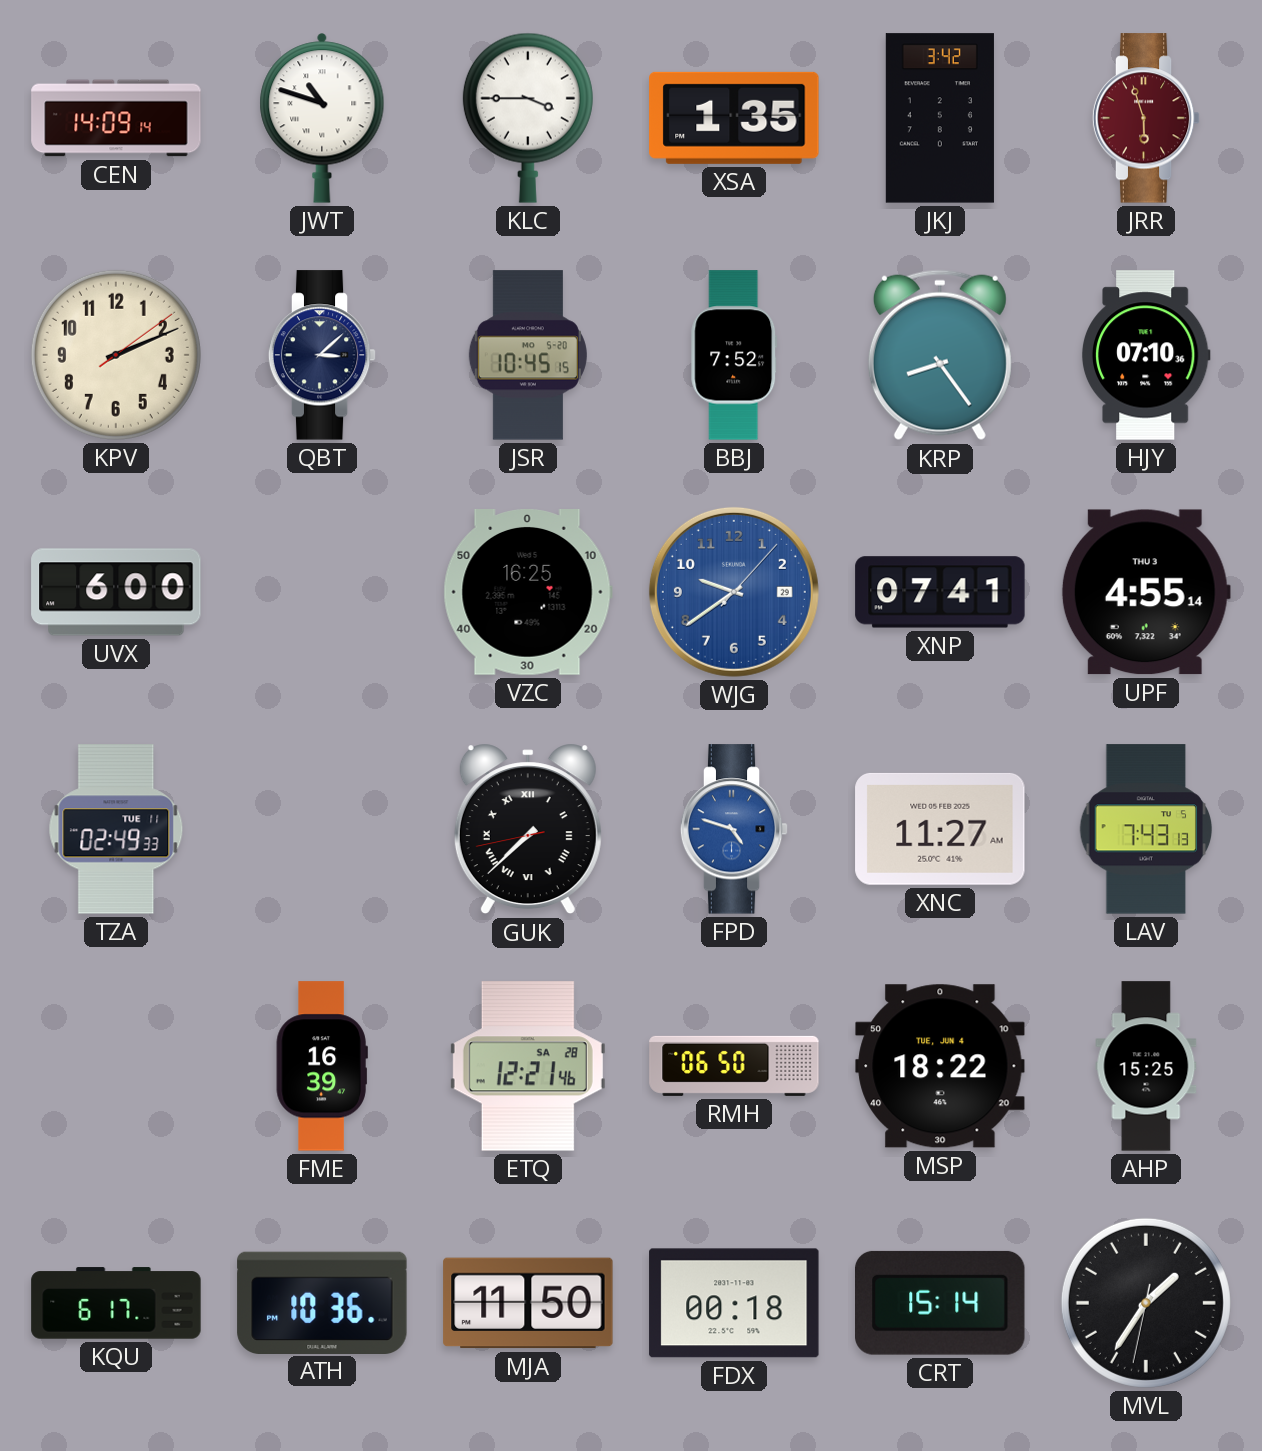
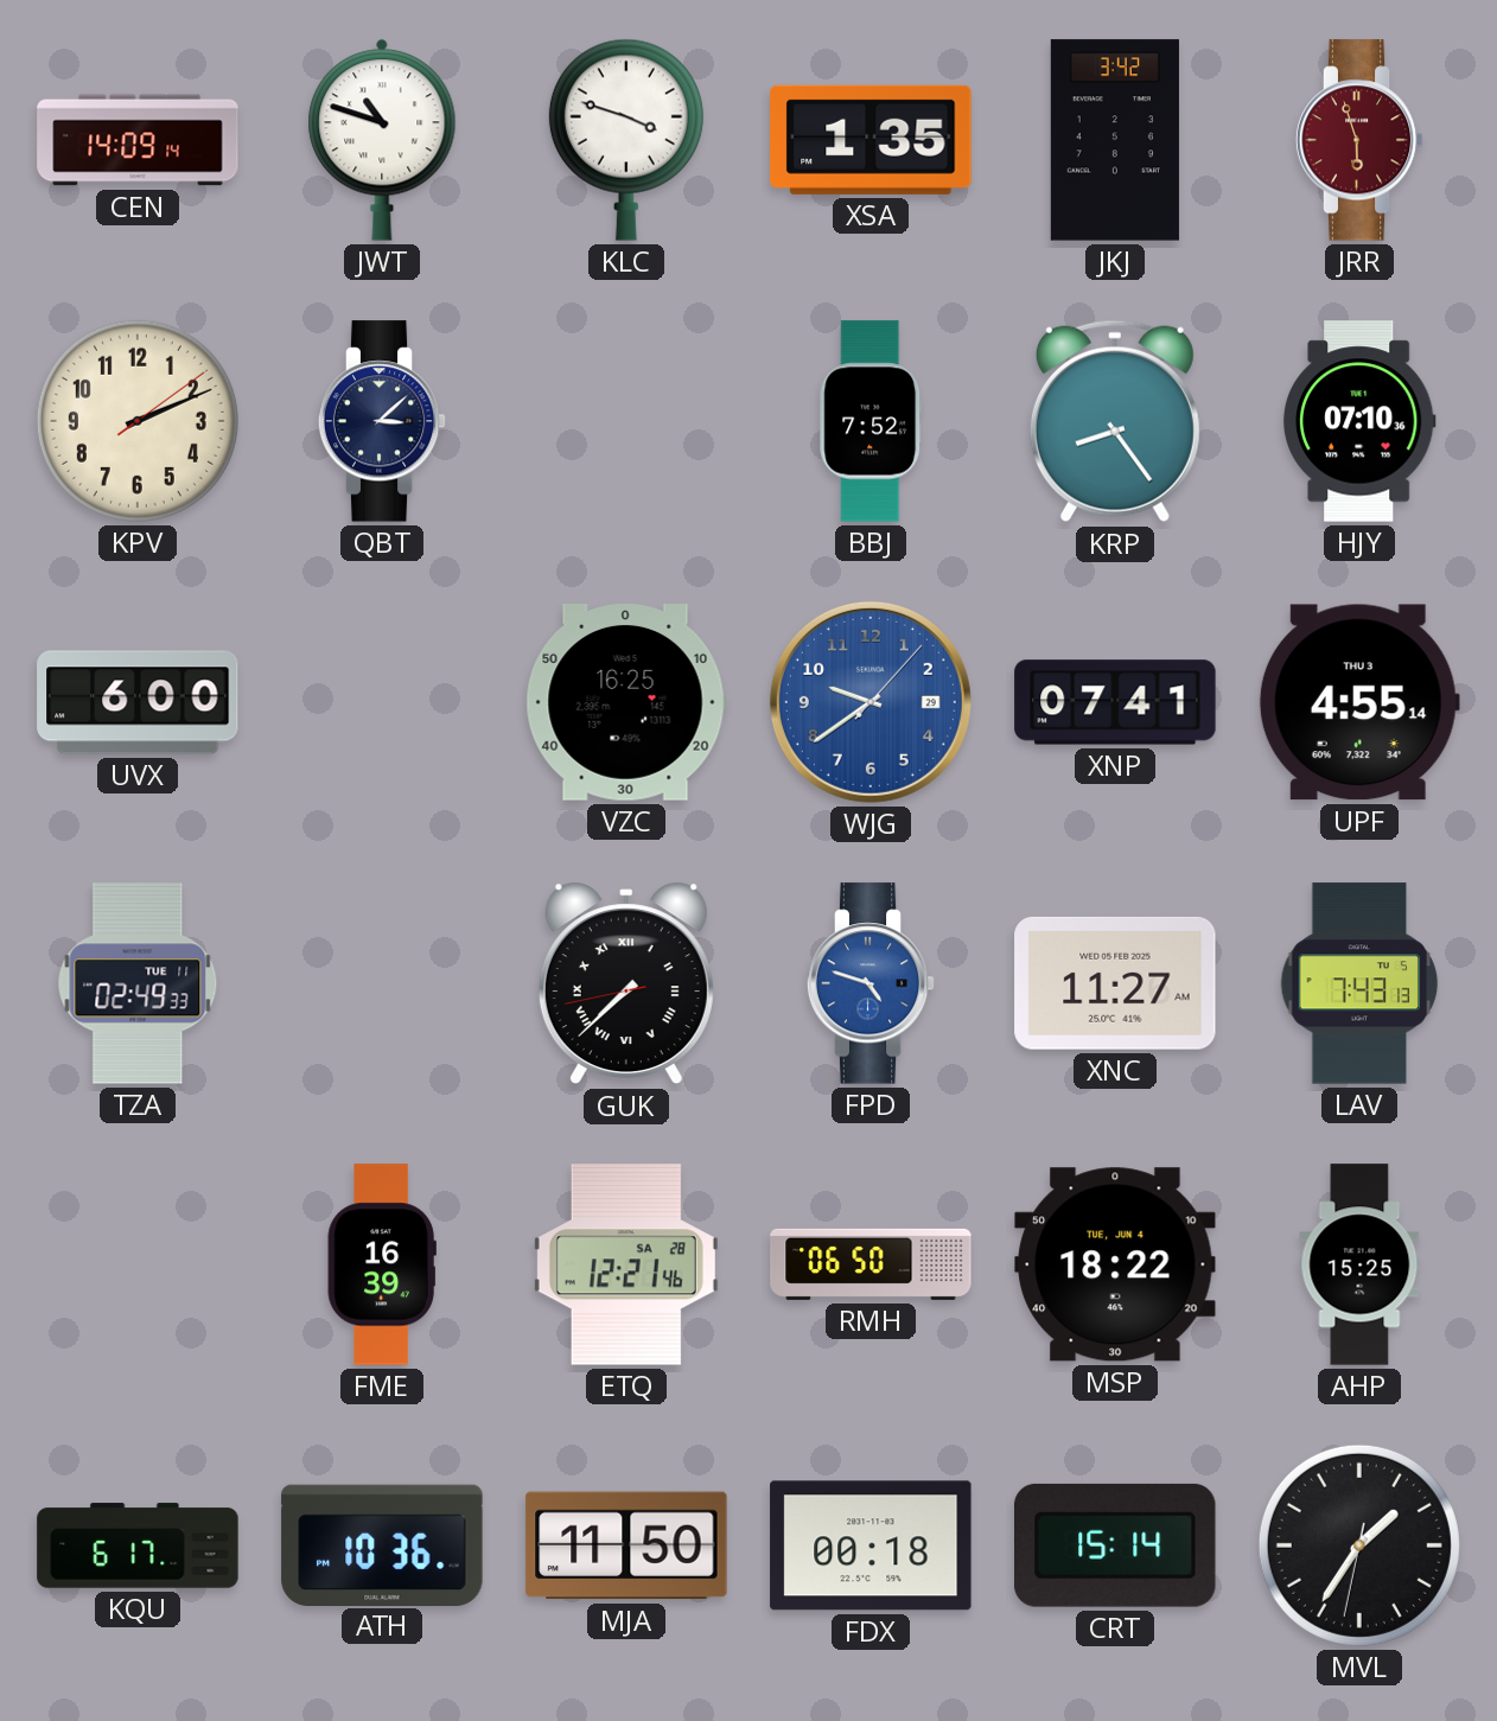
KLC: 3:45 -> 3:48
JSR: 10:45 -> none
